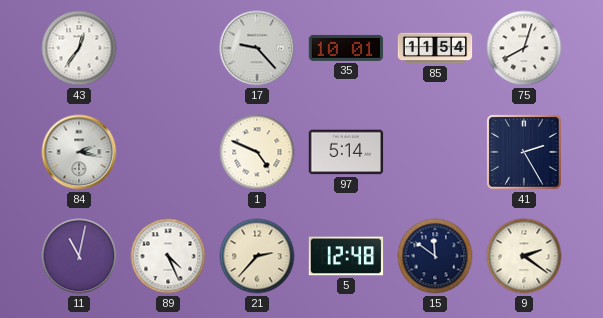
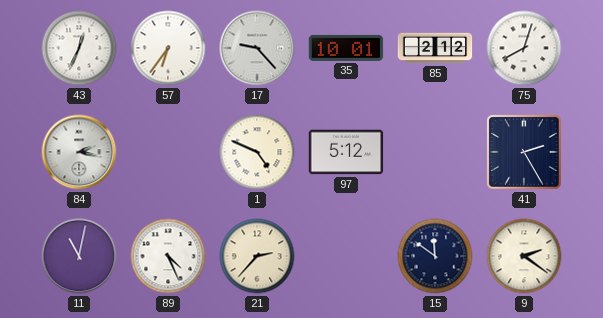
43: 12:36 -> 12:34
57: none -> 6:36
85: 11:54 -> 2:12
97: 5:14 -> 5:12
5: 12:48 -> none
